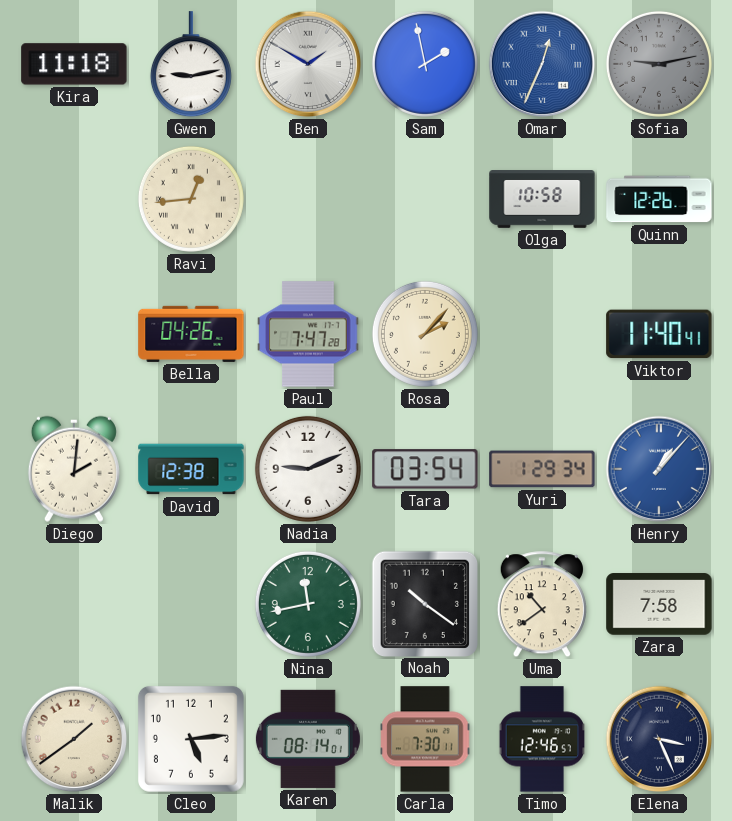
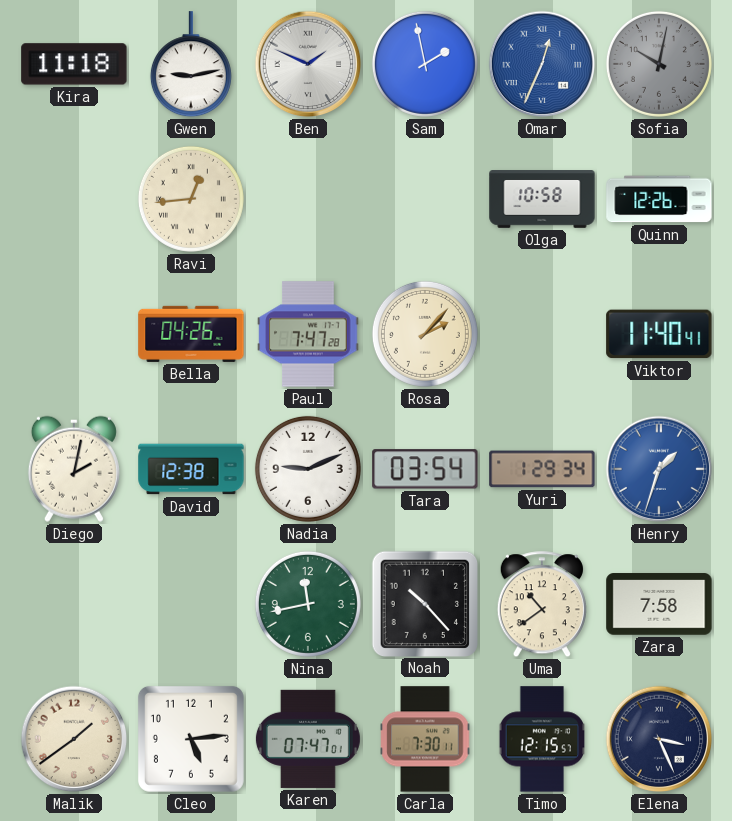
Ben: 1:50 -> 1:49
Sofia: 9:13 -> 10:02
Diego: 2:01 -> 2:02
Henry: 1:07 -> 1:33
Noah: 10:21 -> 10:23
Karen: 08:14 -> 07:47
Timo: 12:46 -> 12:15
